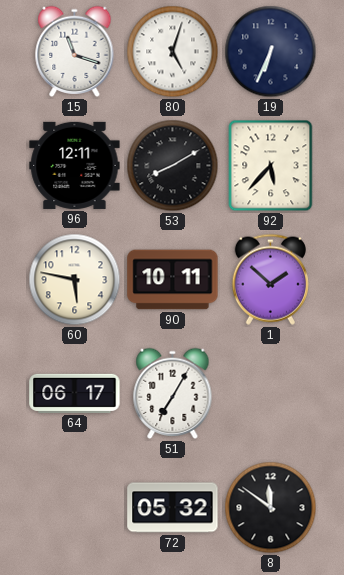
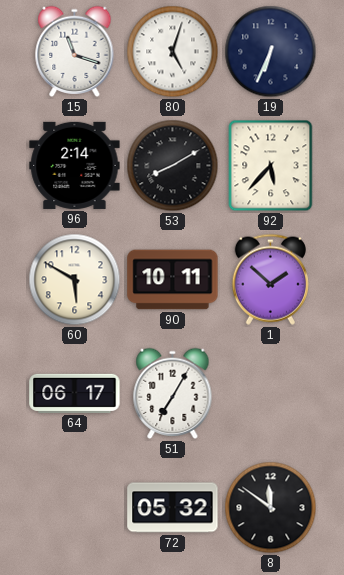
96: 12:11 -> 2:14
60: 5:47 -> 5:50
